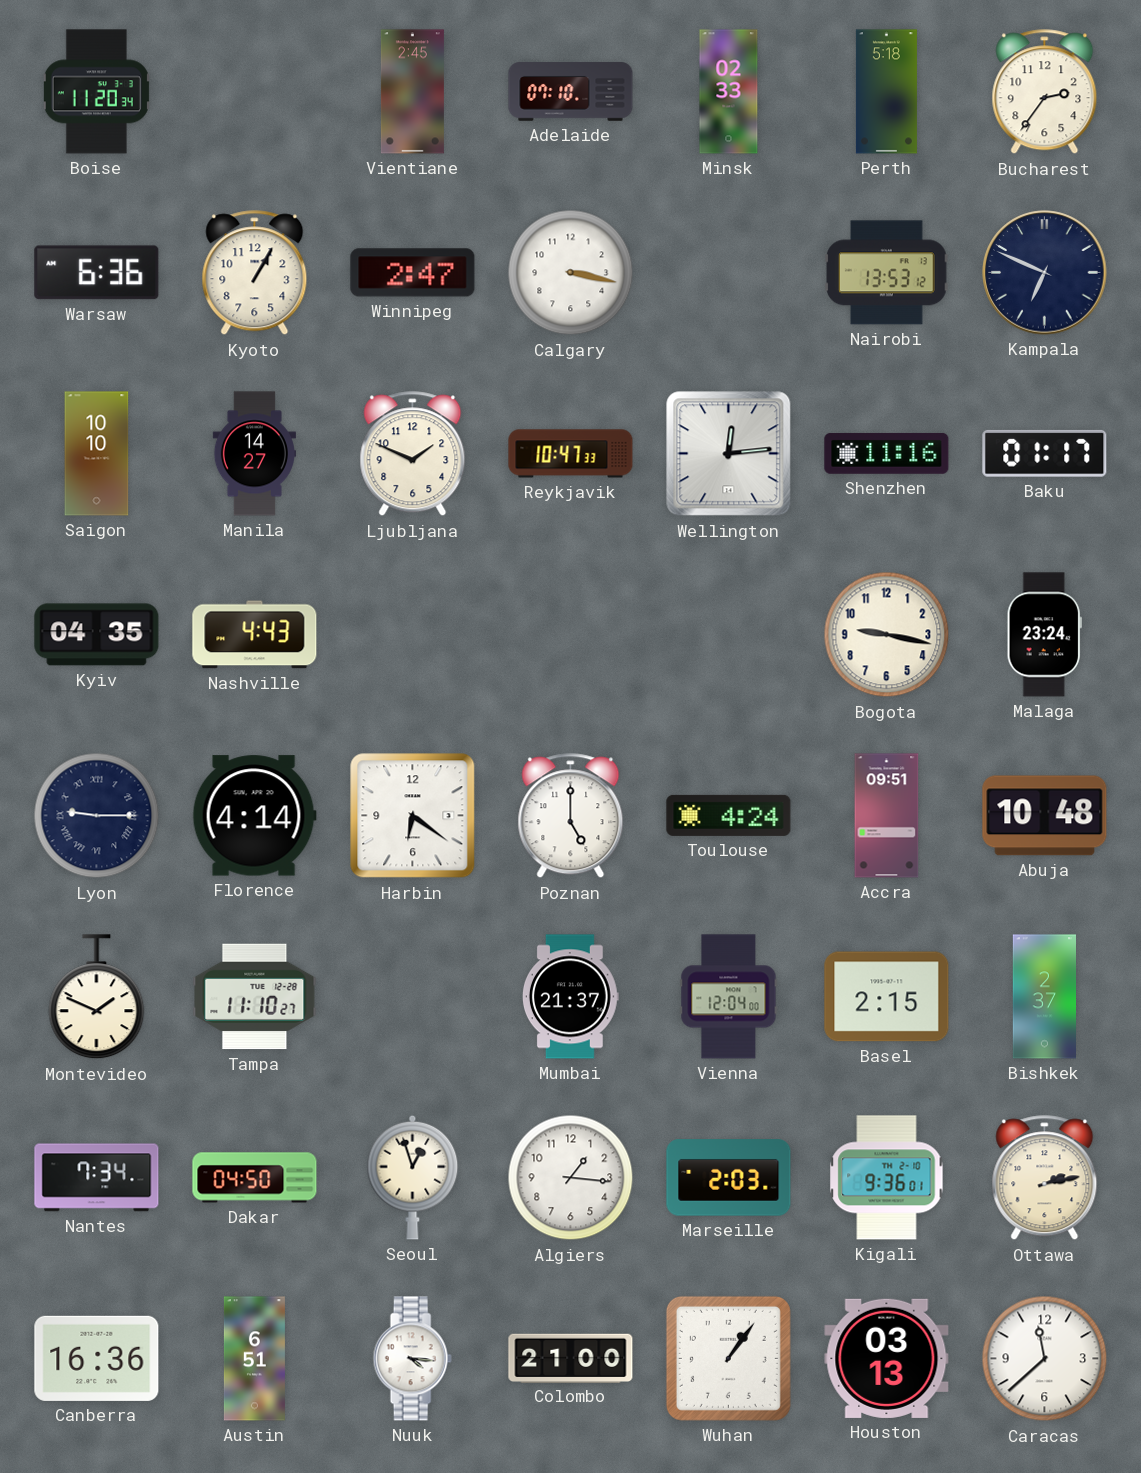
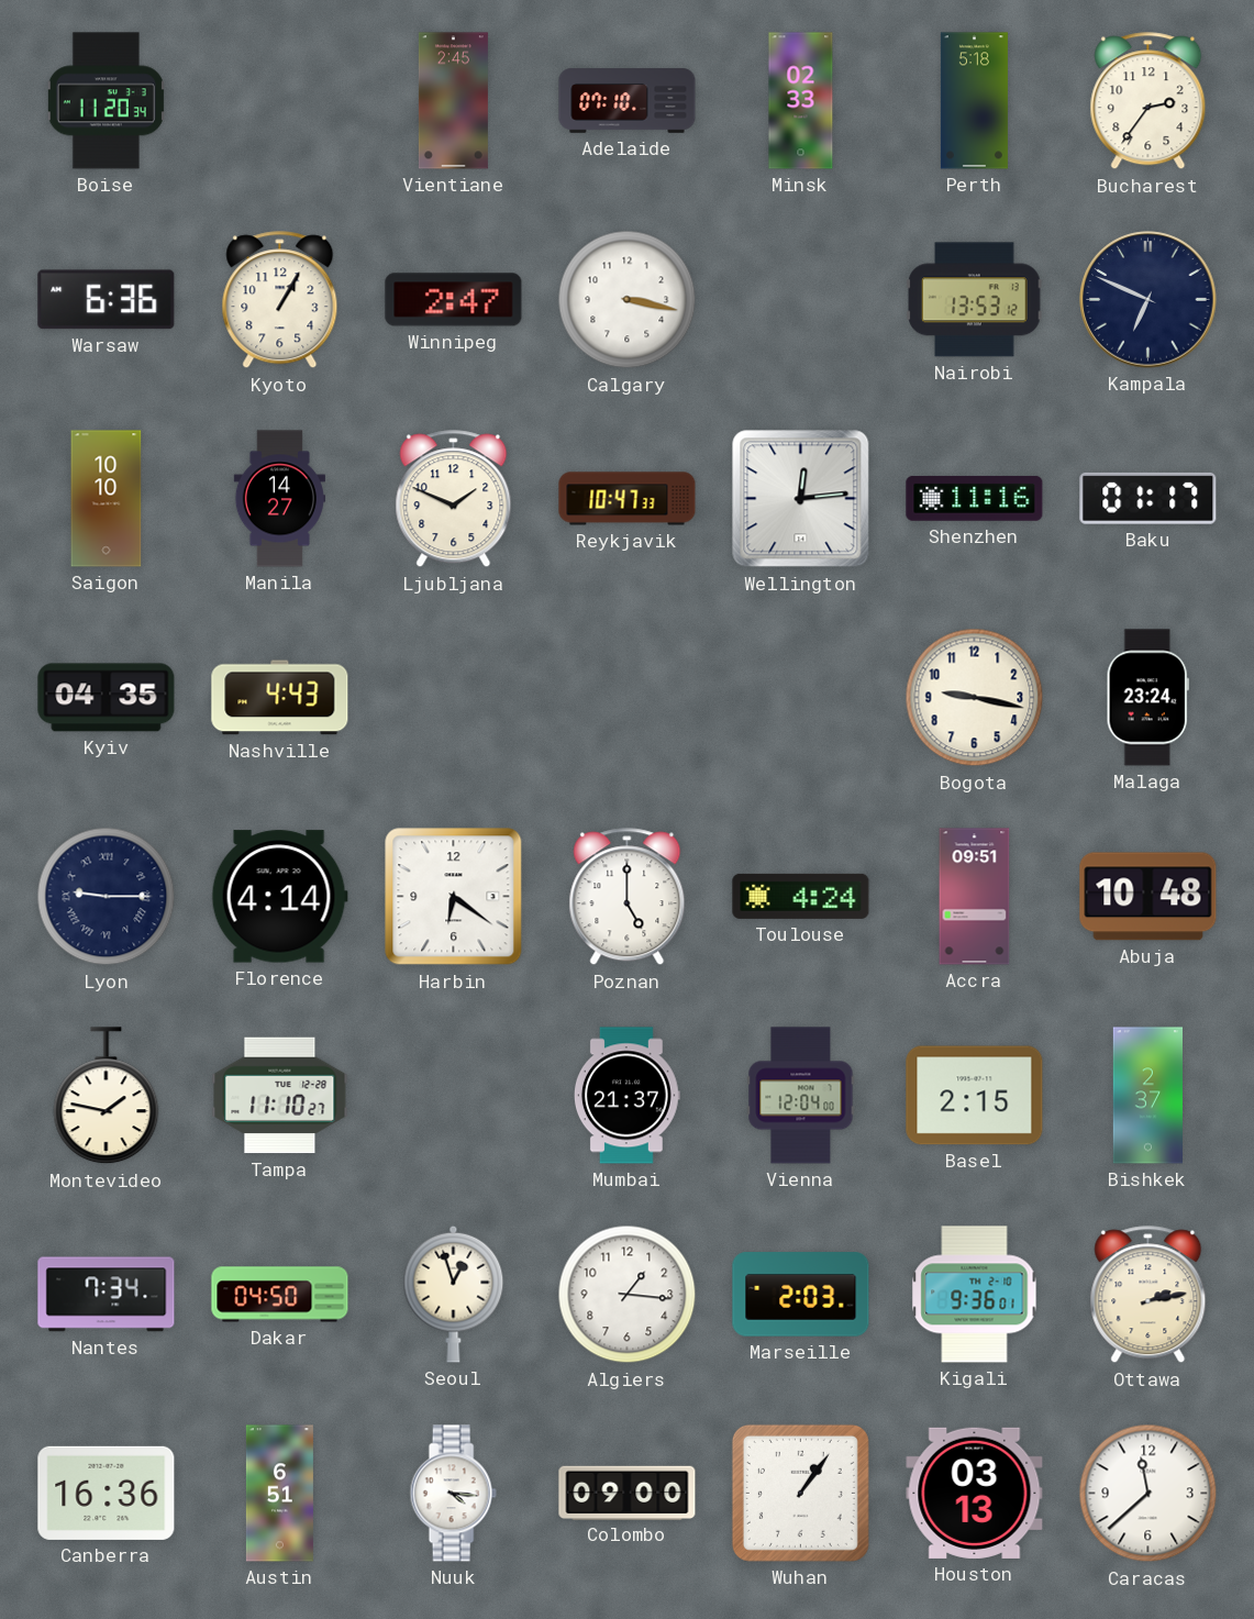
Montevideo: 1:49 -> 1:47
Colombo: 21:00 -> 09:00
